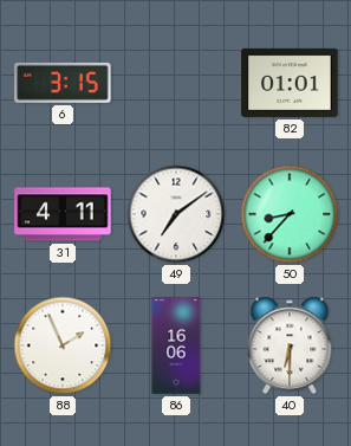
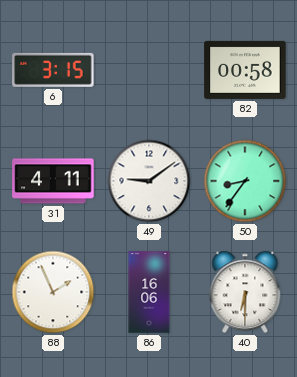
82: 01:01 -> 00:58
49: 7:09 -> 9:09
50: 8:37 -> 8:36
